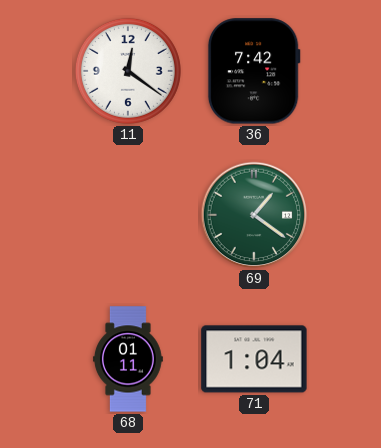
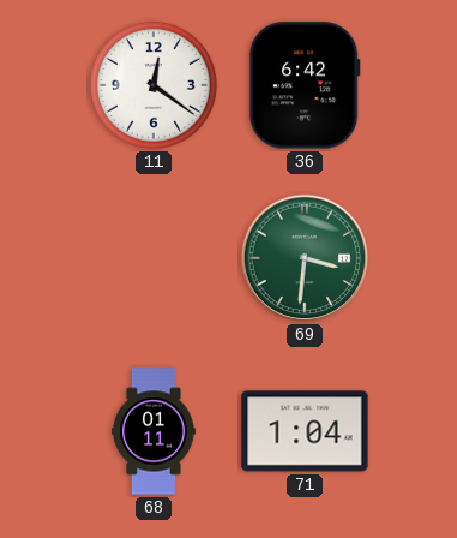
36: 7:42 -> 6:42
69: 1:21 -> 3:31
